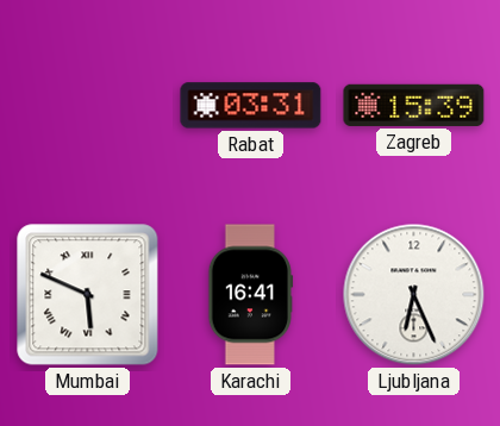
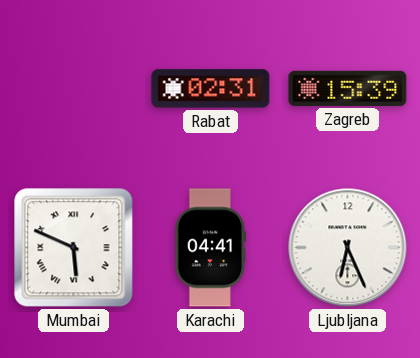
Rabat: 03:31 -> 02:31
Karachi: 16:41 -> 04:41
